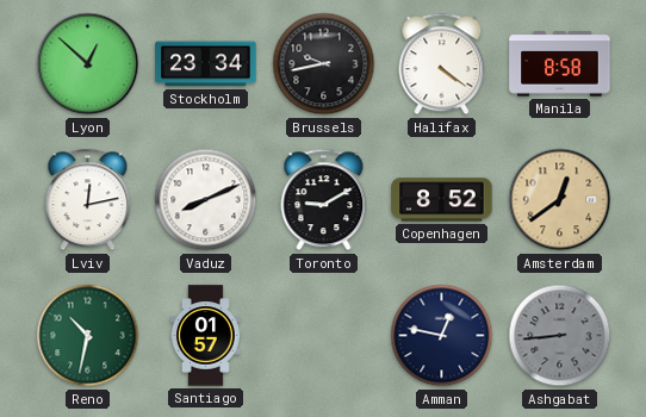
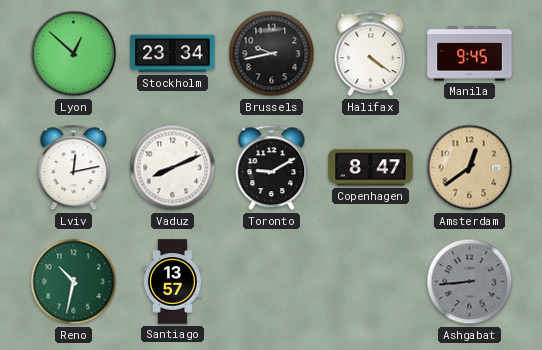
Manila: 8:58 -> 9:45
Copenhagen: 8:52 -> 8:47
Santiago: 01:57 -> 13:57
Amman: 12:47 -> none
